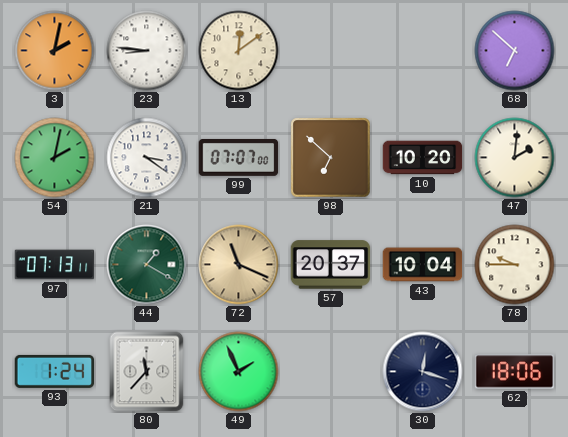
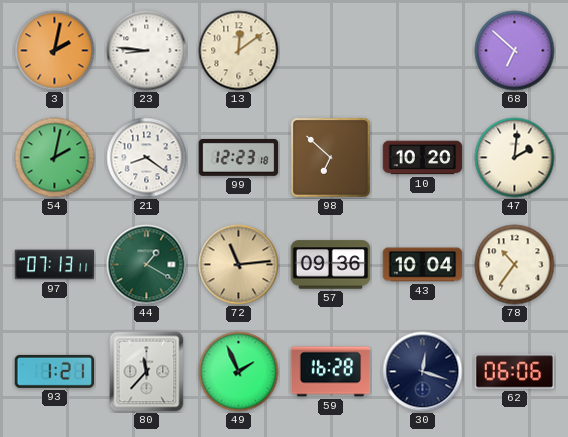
21: 3:21 -> 8:21
99: 07:07 -> 12:23
72: 11:19 -> 11:14
57: 20:37 -> 09:36
78: 9:45 -> 10:36
93: 1:24 -> 1:21
59: none -> 16:28
62: 18:06 -> 06:06
